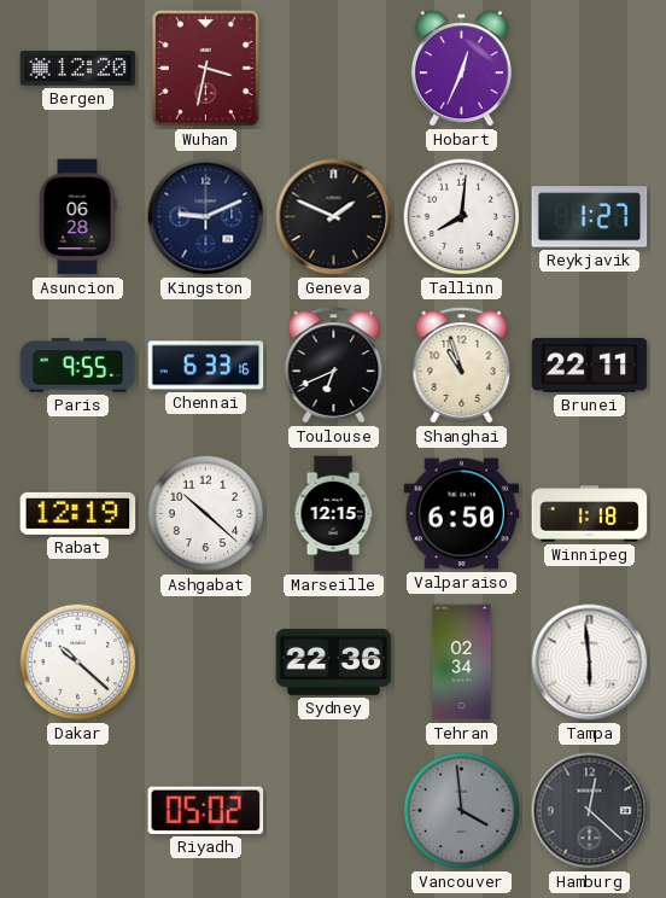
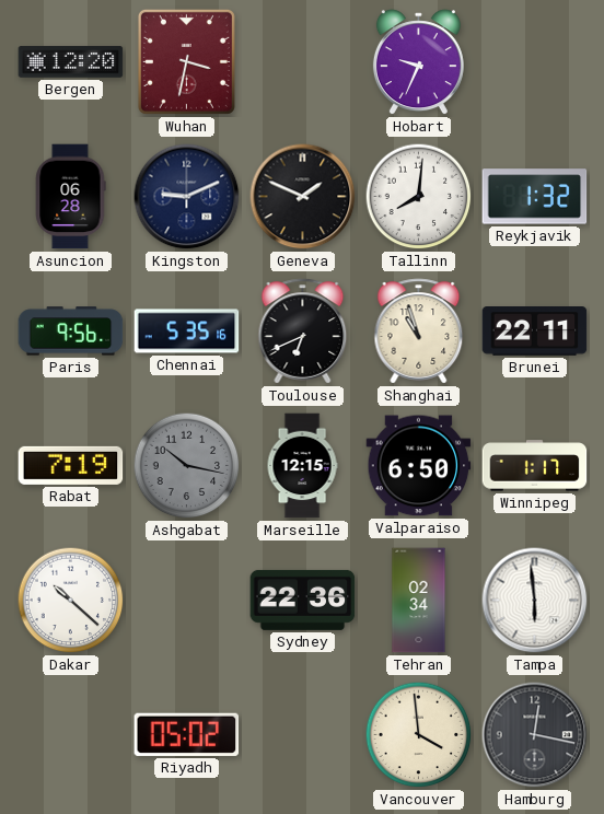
Hobart: 12:34 -> 9:34
Reykjavik: 1:27 -> 1:32
Paris: 9:55 -> 9:56
Chennai: 6:33 -> 5:35
Rabat: 12:19 -> 7:19
Ashgabat: 10:22 -> 10:17
Ashgabat dial: white -> grey
Winnipeg: 1:18 -> 1:17
Vancouver dial: grey -> cream
Hamburg: 12:22 -> 12:17
